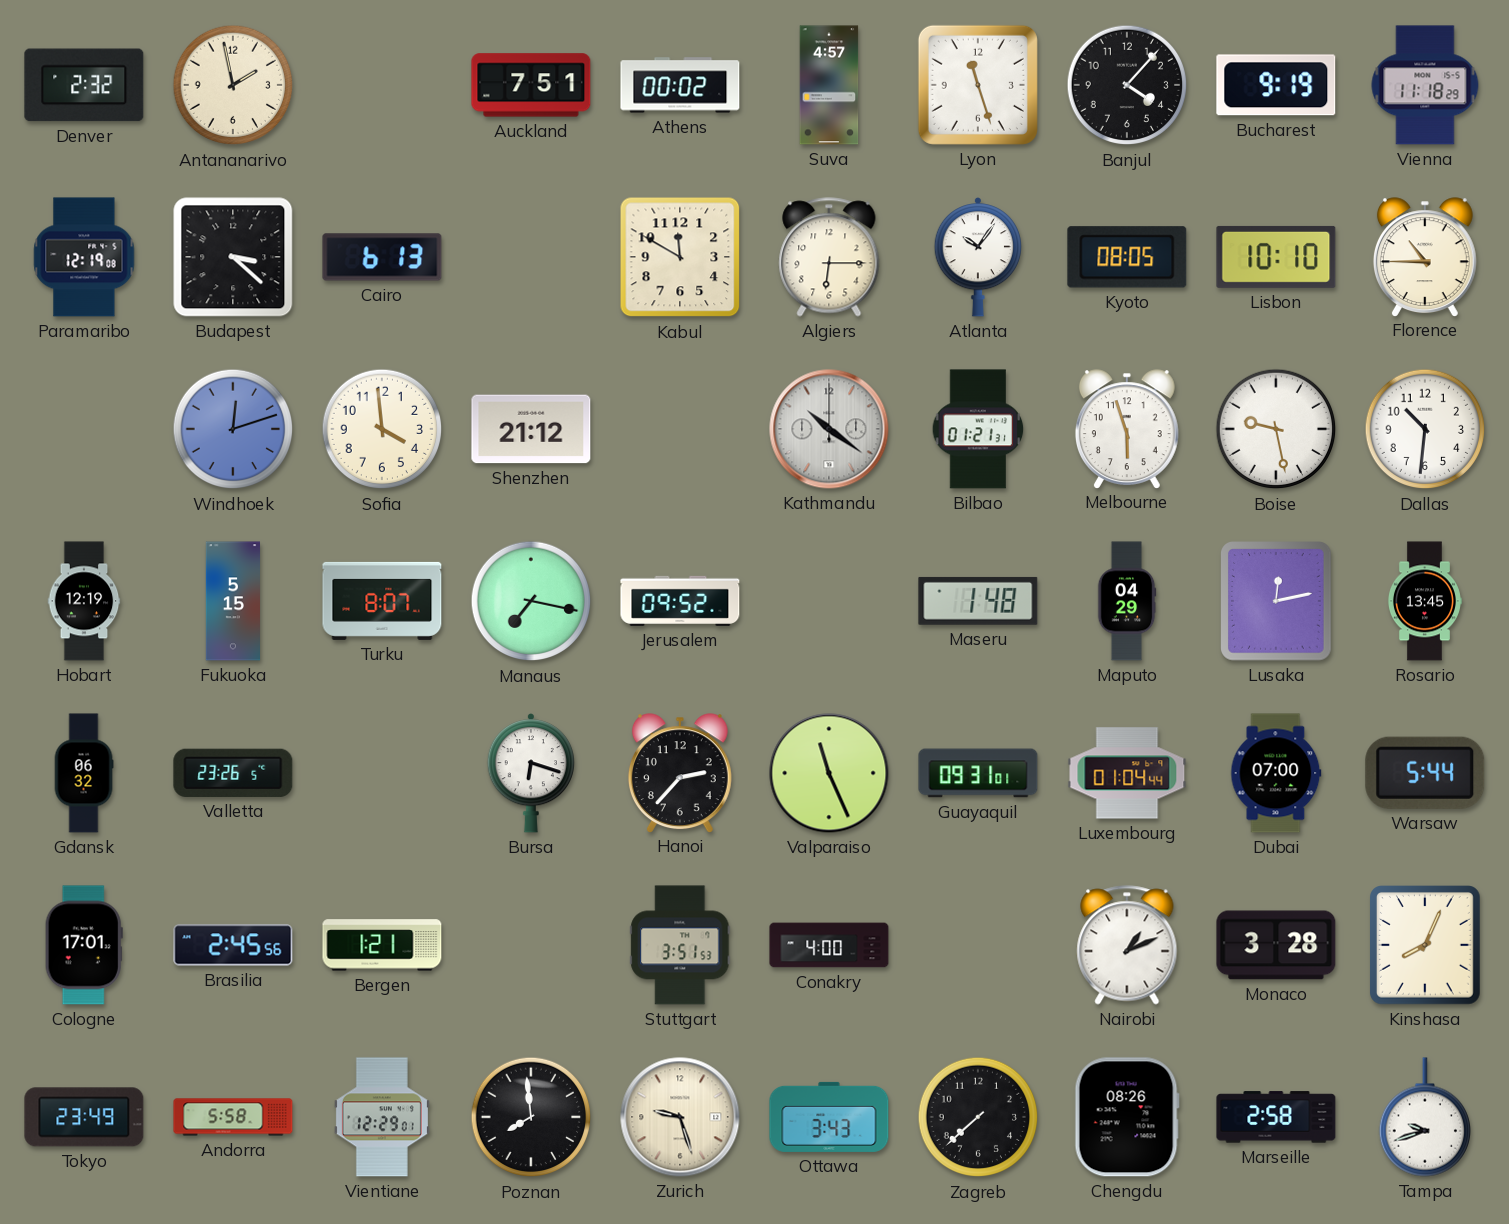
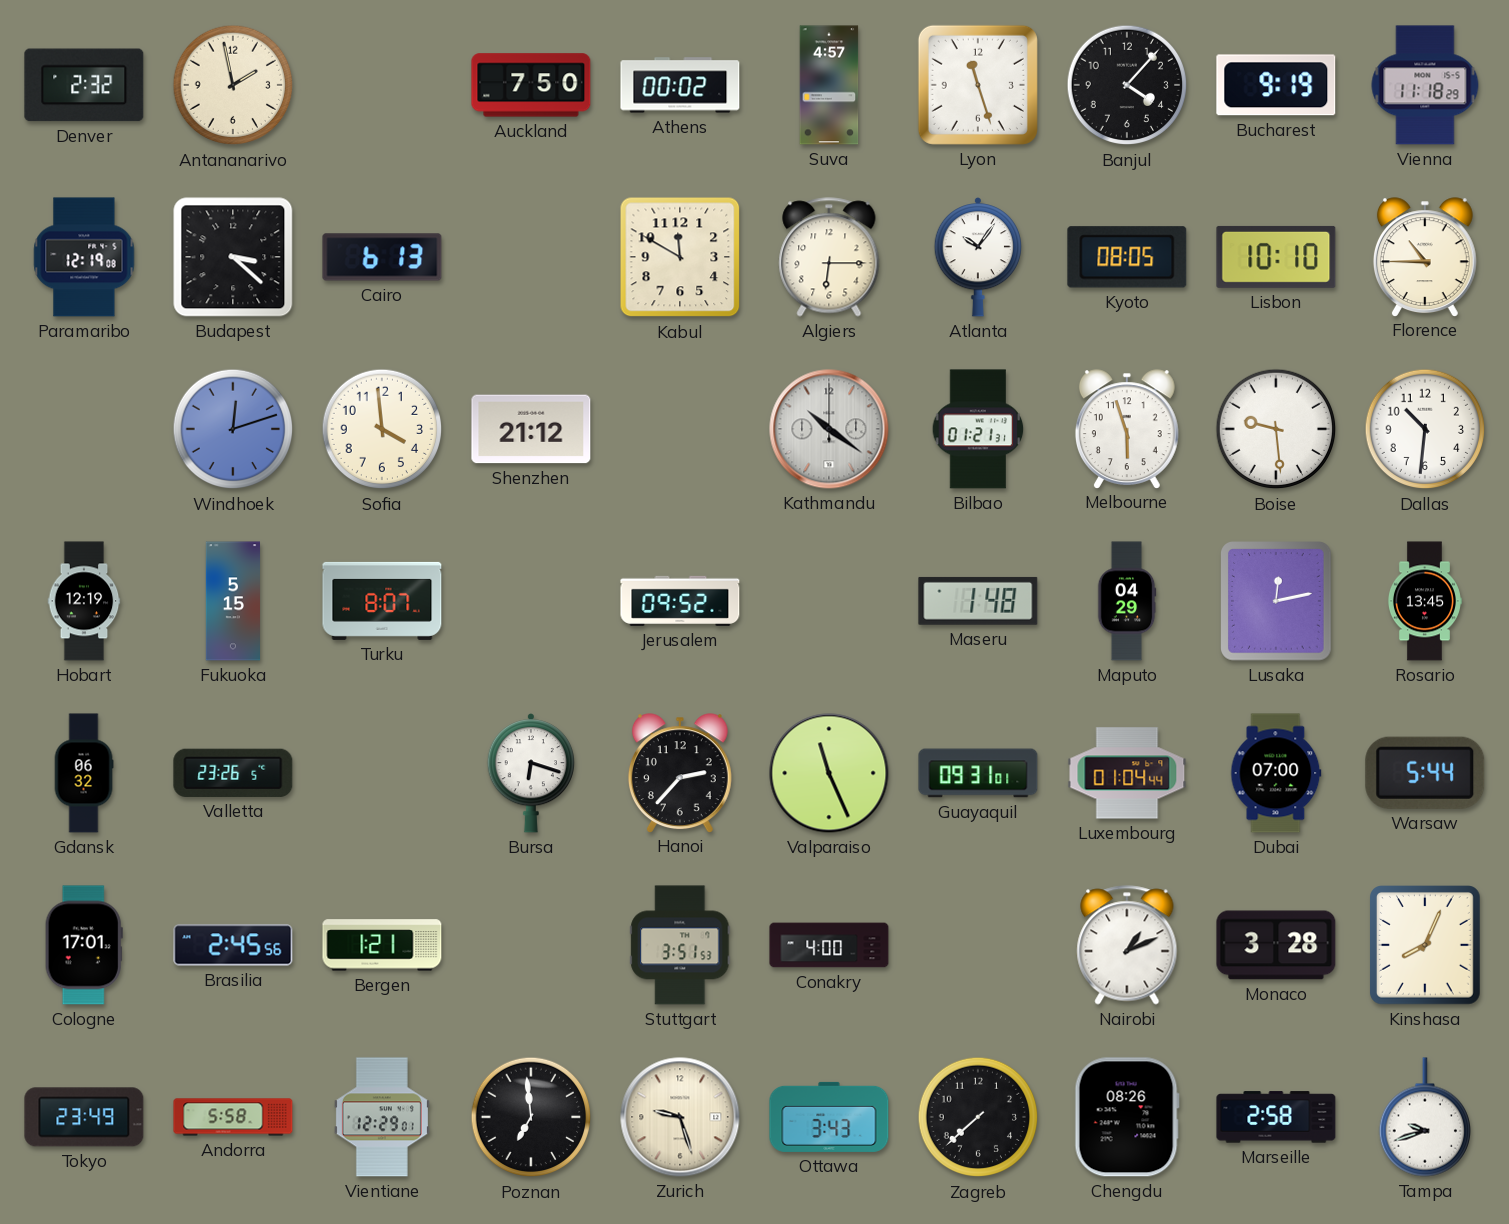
Auckland: 7:51 -> 7:50
Boise: 9:28 -> 9:29
Manaus: 7:17 -> none
Poznan: 7:59 -> 6:59
